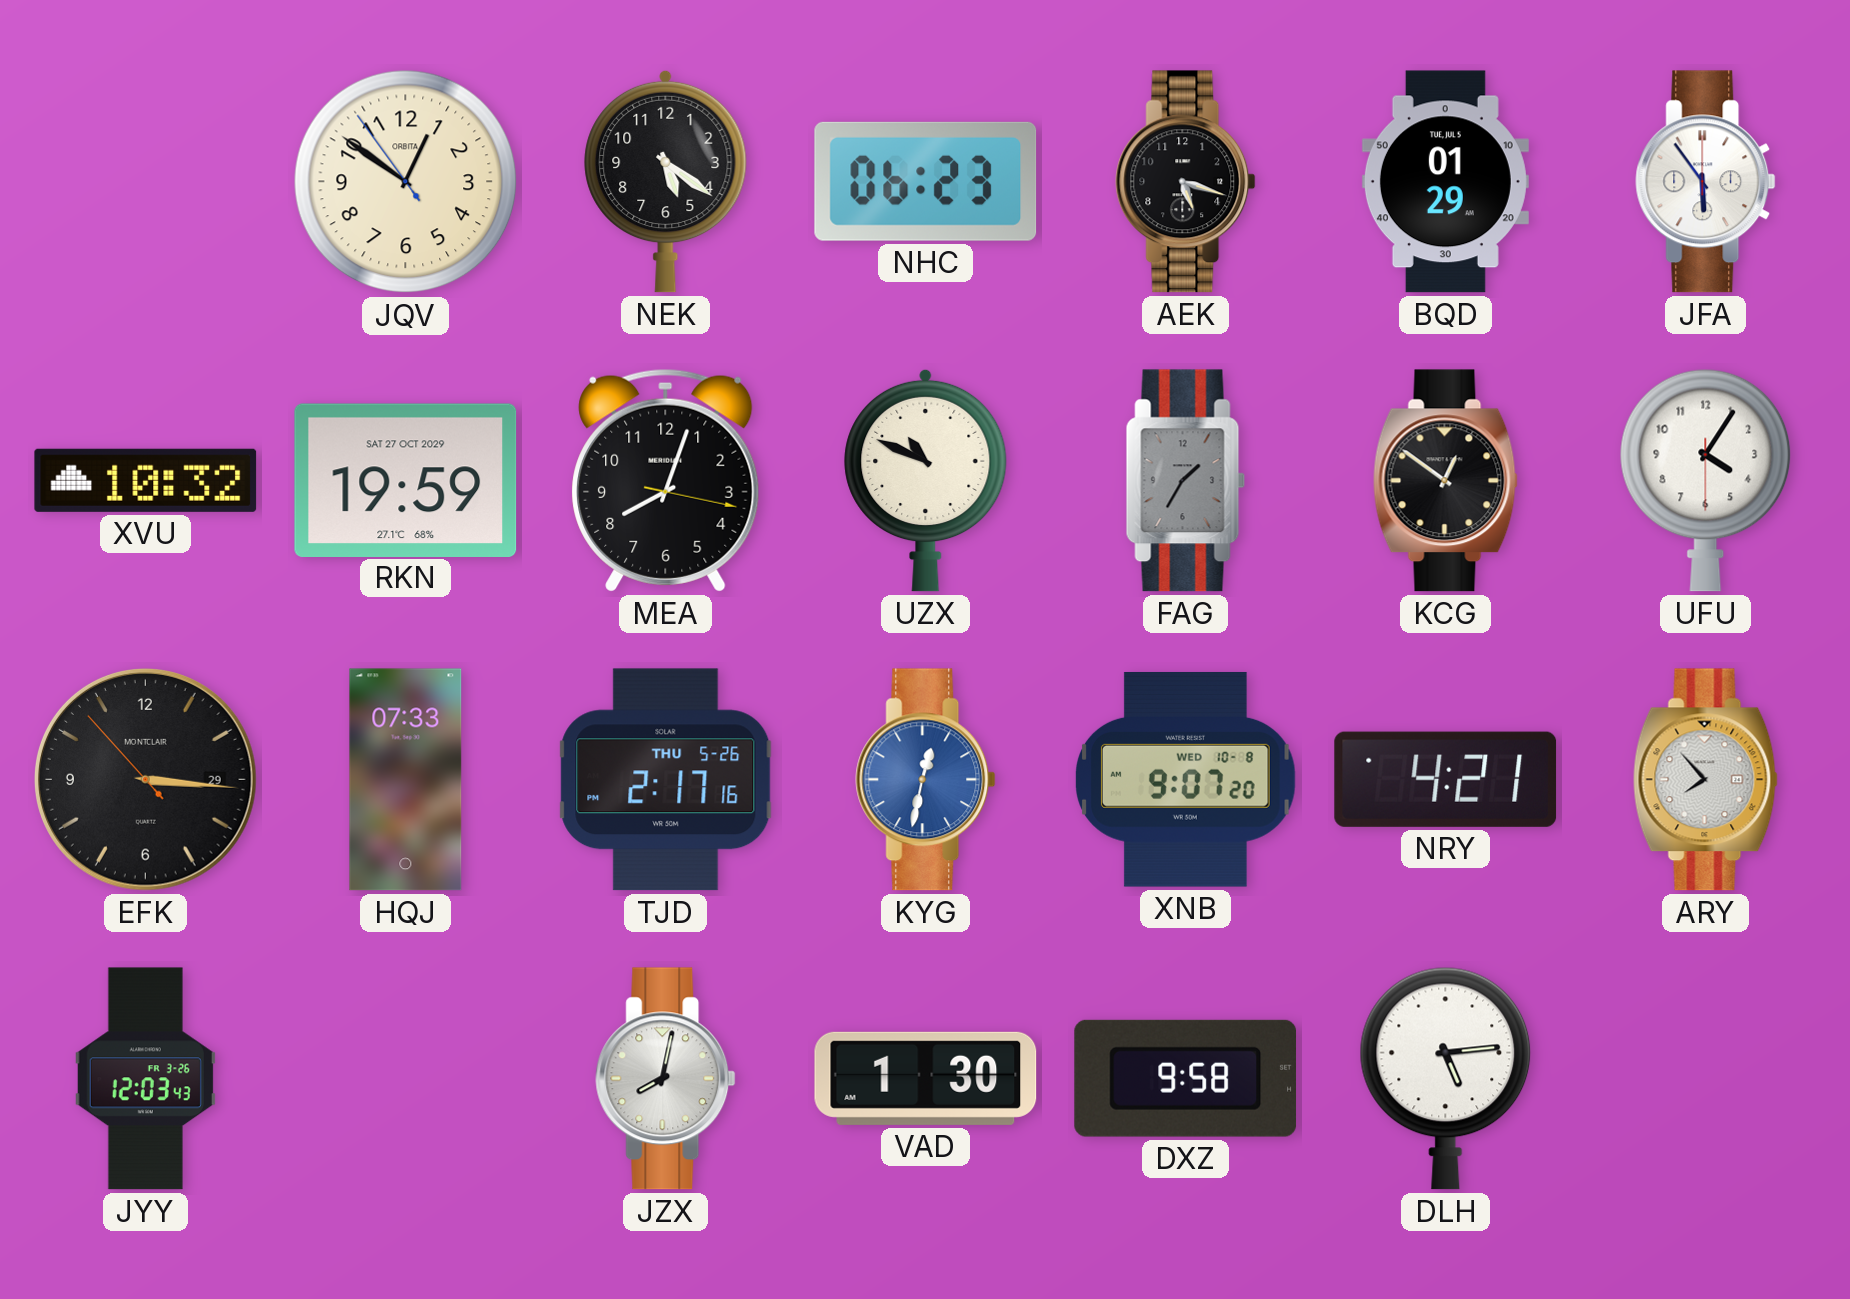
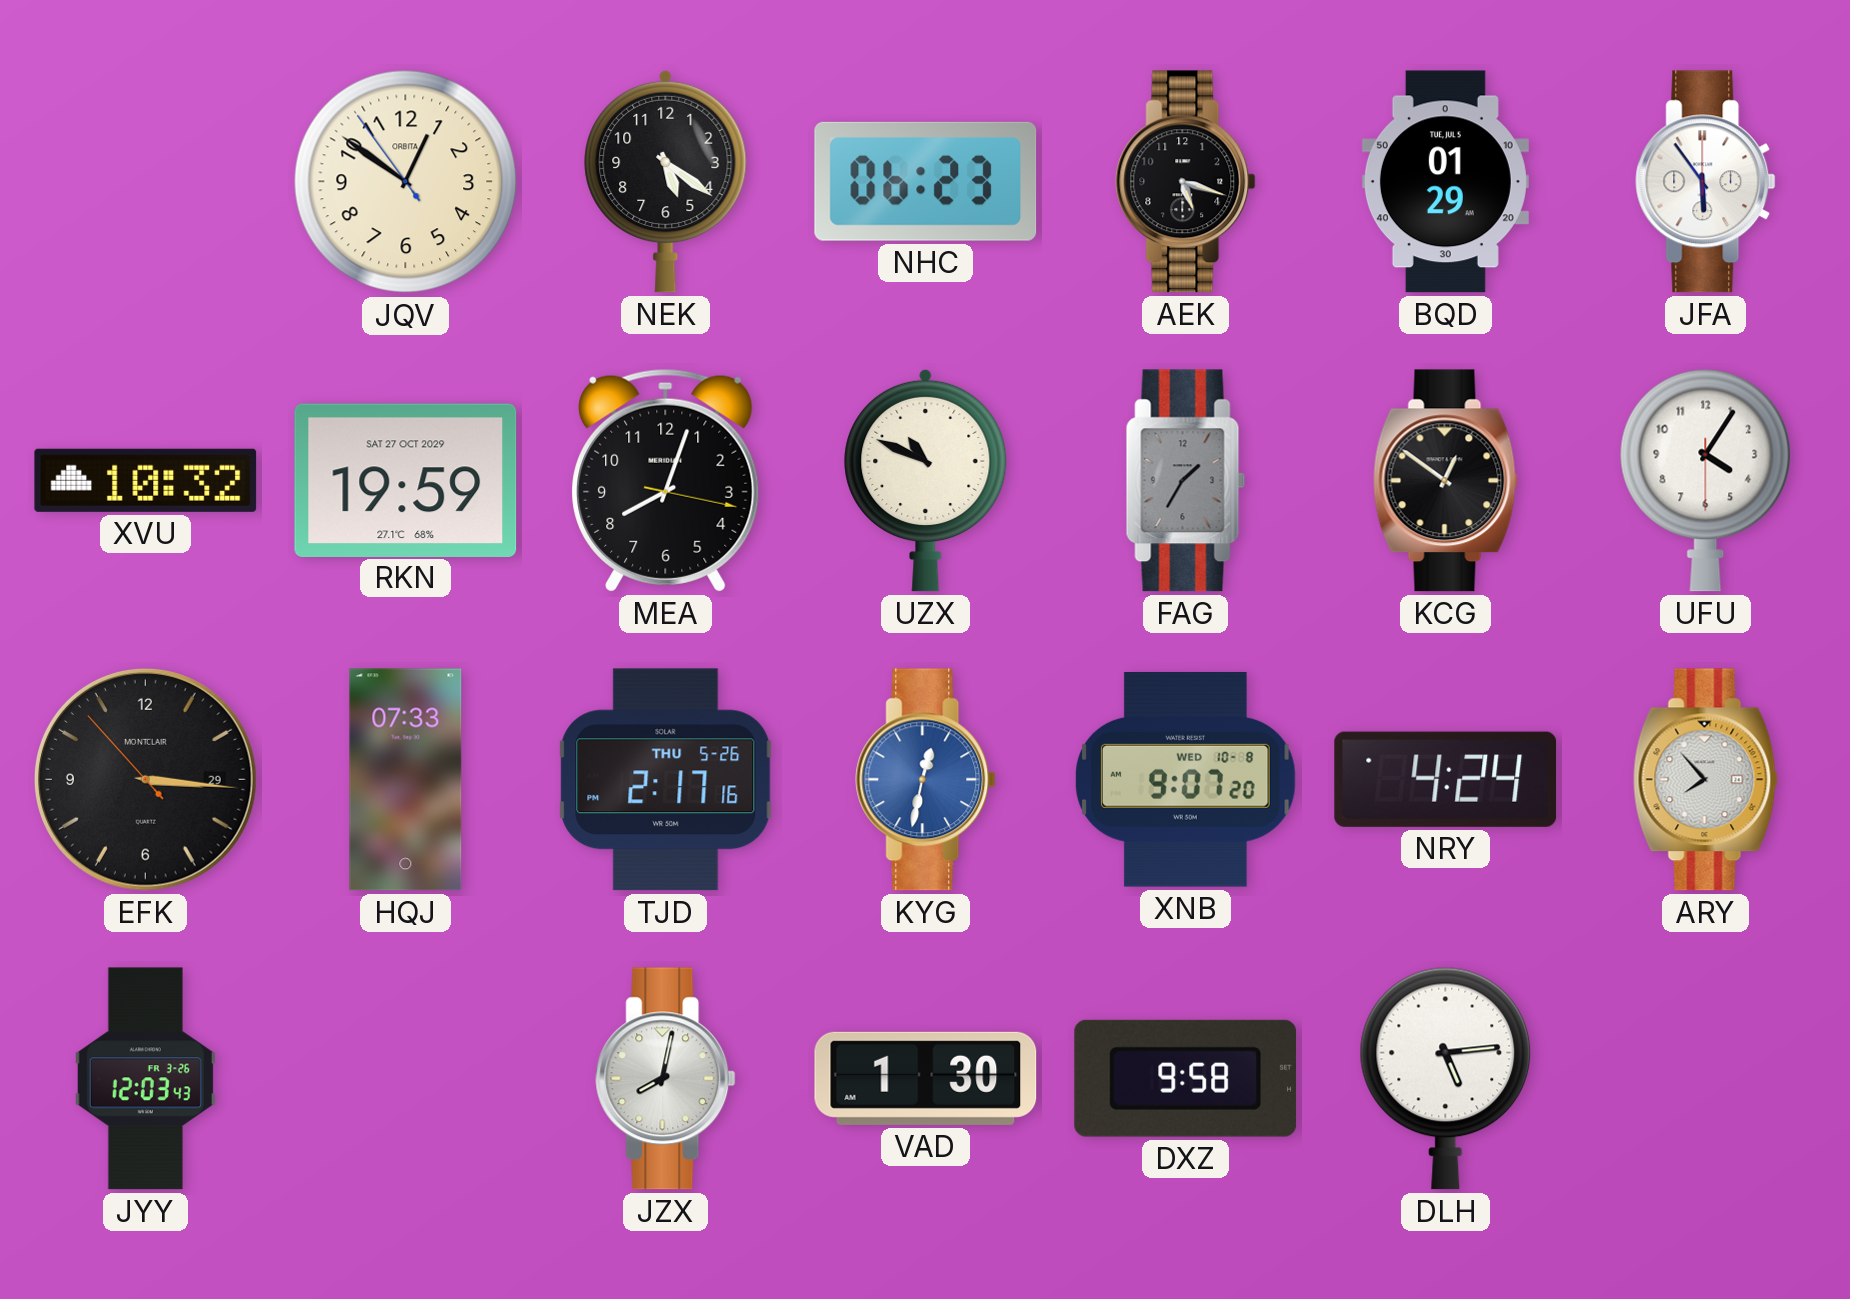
NRY: 4:21 -> 4:24
